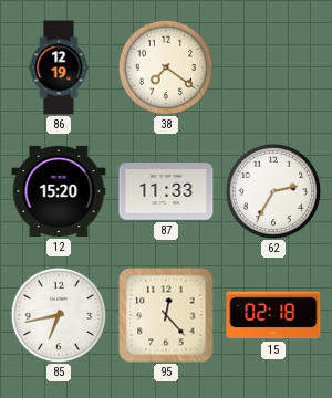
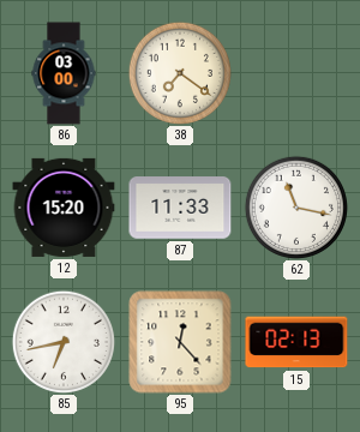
86: 12:19 -> 03:00
62: 2:35 -> 11:17
15: 02:18 -> 02:13
